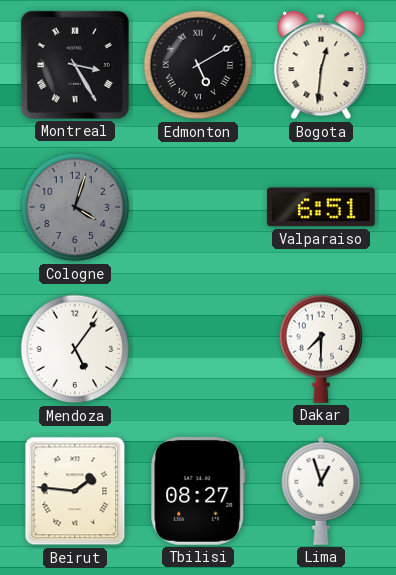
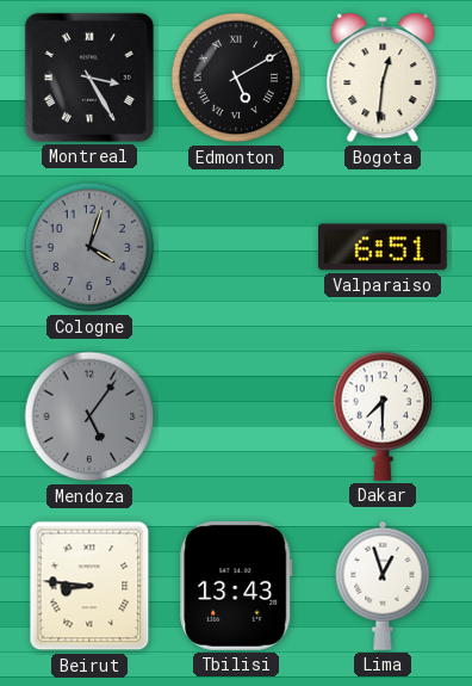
Mendoza dial: white -> grey
Beirut: 1:46 -> 8:46
Tbilisi: 08:27 -> 13:43
